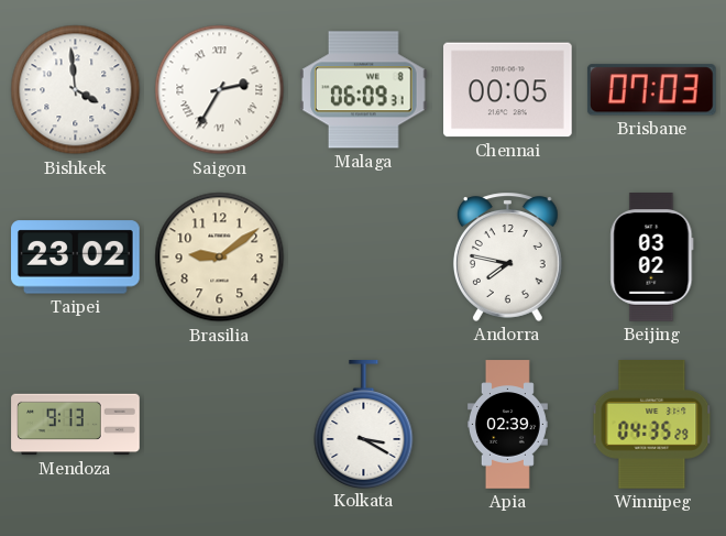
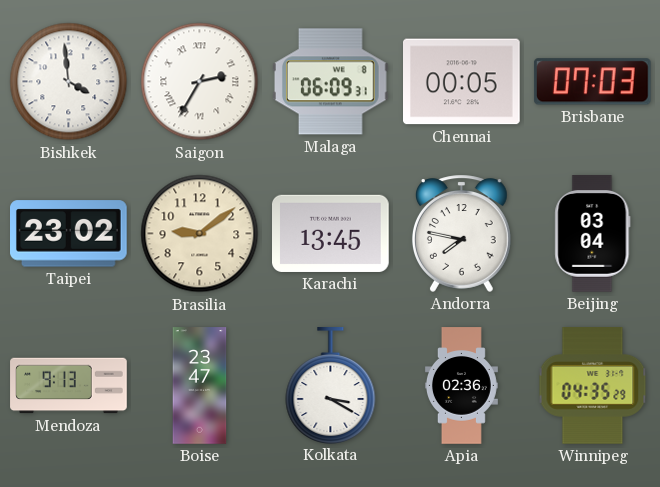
Karachi: none -> 13:45
Beijing: 03:02 -> 03:04
Boise: none -> 23:47
Apia: 02:39 -> 02:36
